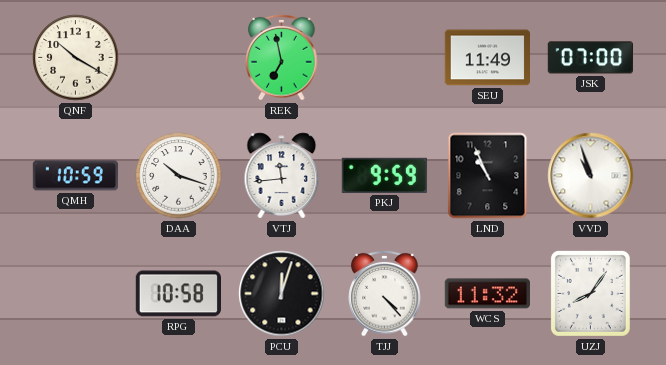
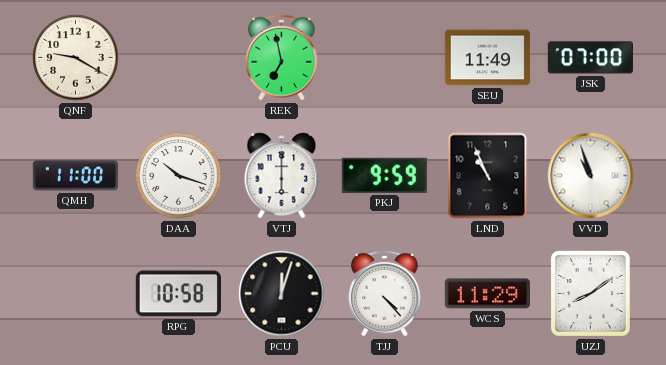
QNF: 10:20 -> 9:20
QMH: 10:59 -> 11:00
VTJ: 11:44 -> 6:00
WCS: 11:32 -> 11:29
UZJ: 8:06 -> 8:09
